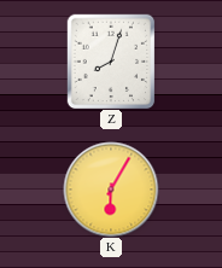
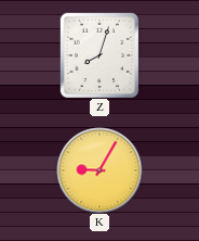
K: 6:05 -> 9:05
